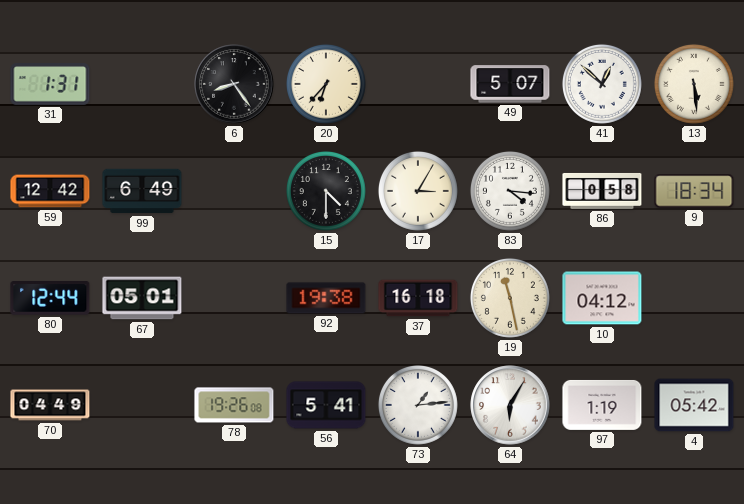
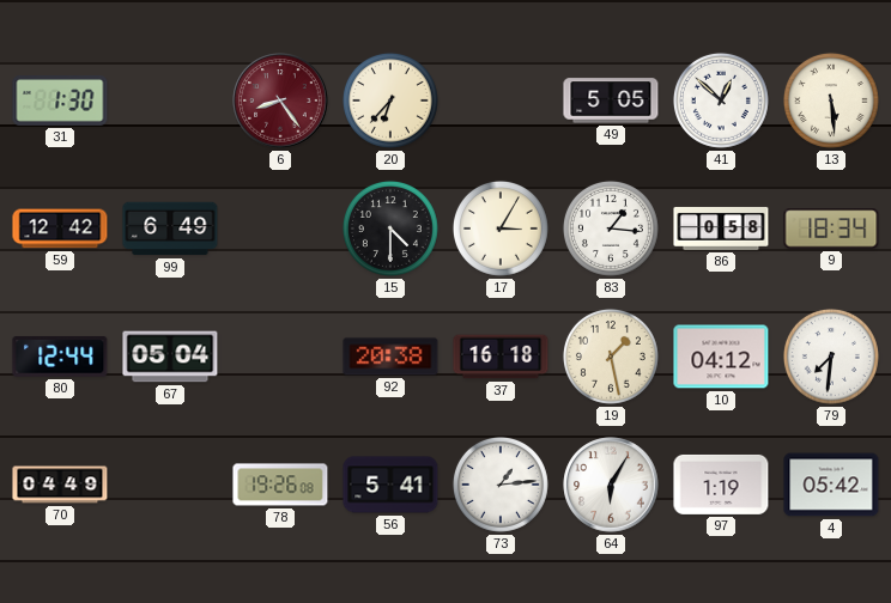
31: 1:31 -> 1:30
6 dial: black -> burgundy
49: 5:07 -> 5:05
83: 4:16 -> 1:16
67: 05:01 -> 05:04
92: 19:38 -> 20:38
19: 11:28 -> 1:28
79: none -> 7:31
